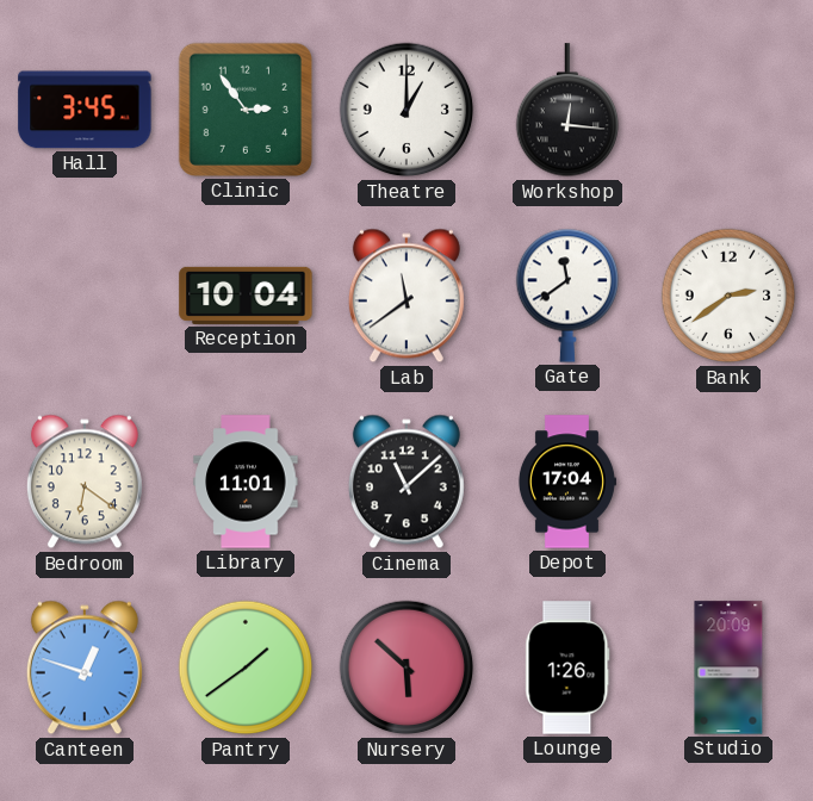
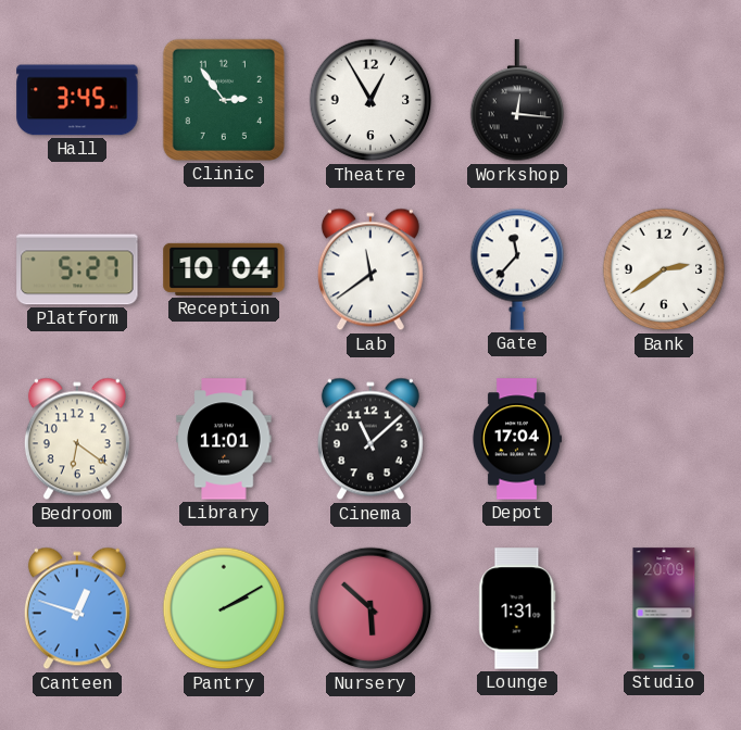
Theatre: 1:00 -> 12:55
Platform: none -> 5:27
Gate: 11:39 -> 11:37
Pantry: 1:39 -> 2:10
Lounge: 1:26 -> 1:31
